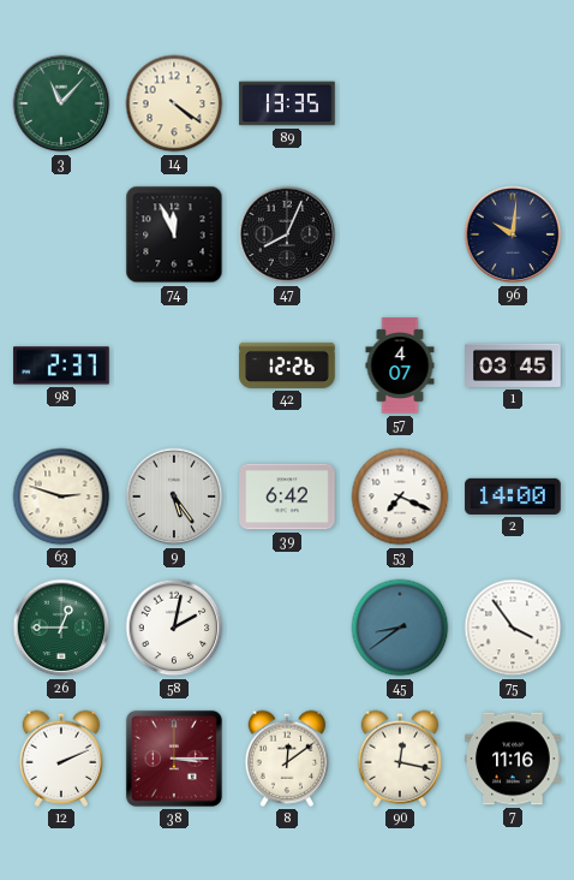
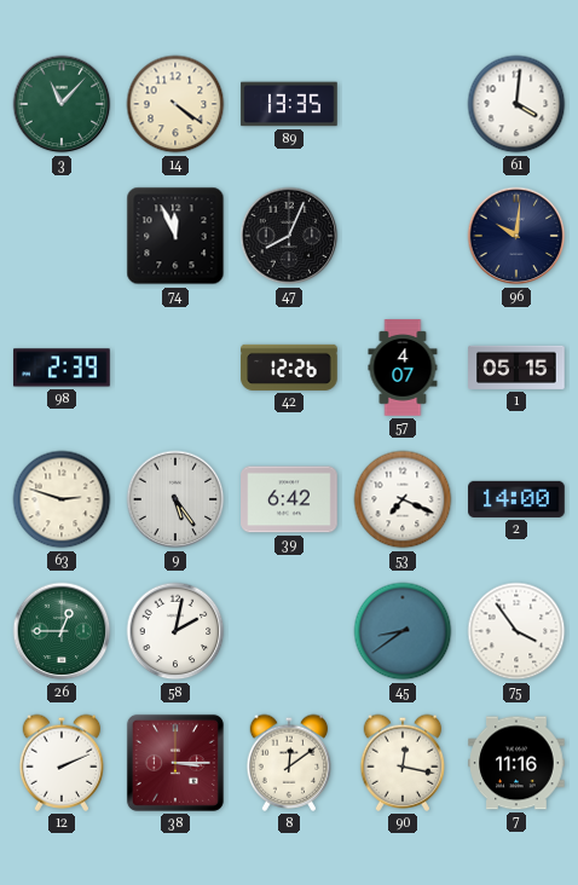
61: none -> 4:01
98: 2:37 -> 2:39
1: 03:45 -> 05:15
